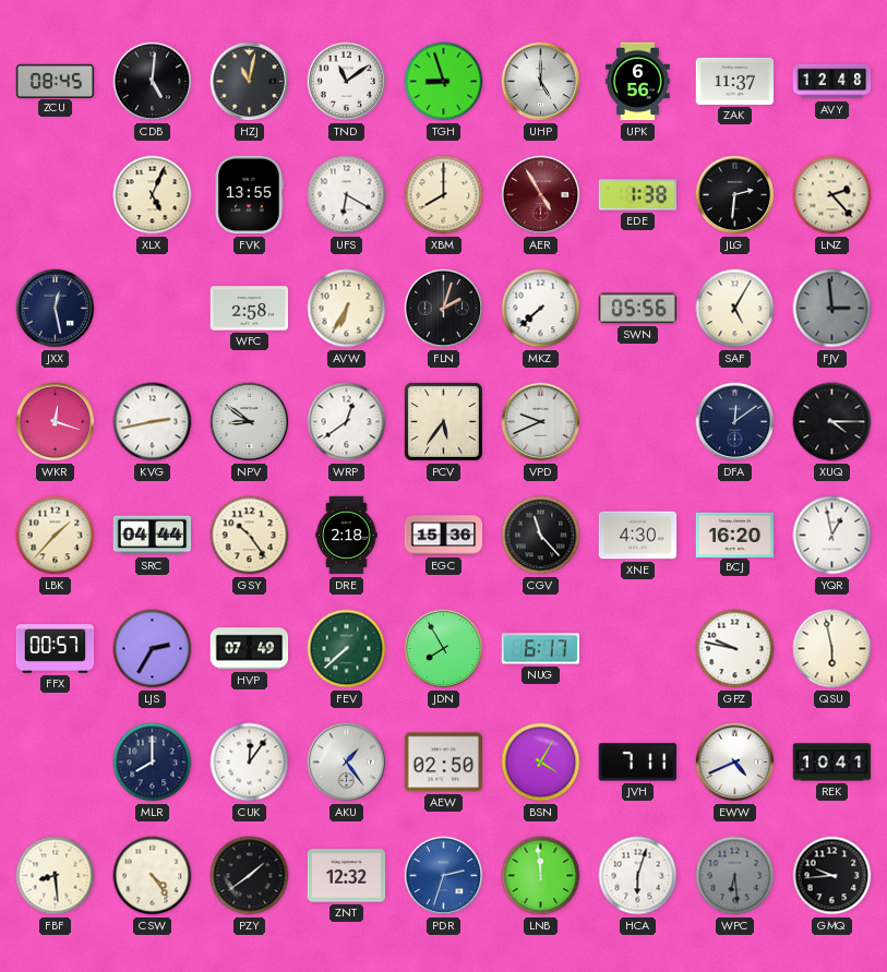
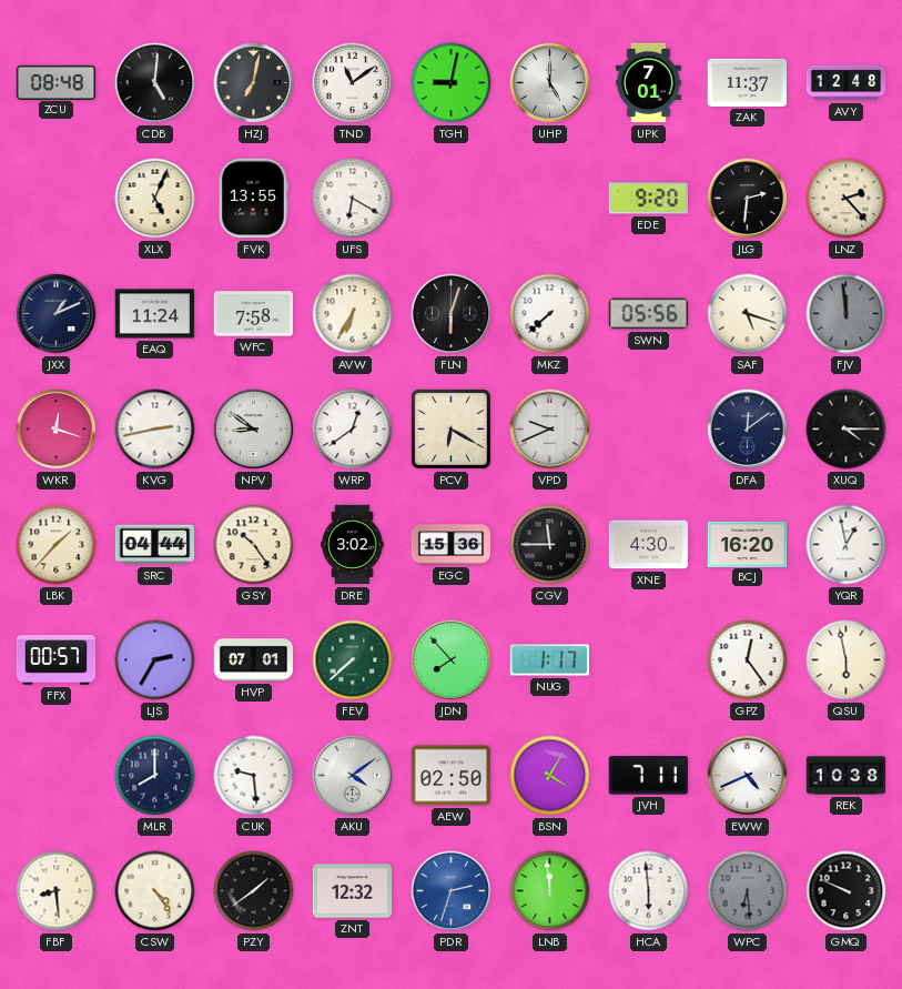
ZCU: 08:45 -> 08:48
HZJ: 11:02 -> 7:02
TGH: 8:57 -> 9:02
UPK: 6:56 -> 7:01
XBM: 8:00 -> none
AER: 4:55 -> none
EDE: 1:38 -> 9:20
JXX: 12:28 -> 1:11
EAQ: none -> 11:24
WFC: 2:58 -> 7:58
FLN: 2:03 -> 6:03
SAF: 5:05 -> 5:18
FJV: 2:59 -> 11:59
PCV: 5:36 -> 6:20
DRE: 2:18 -> 3:02
CGV: 11:23 -> 11:45
HVP: 07:49 -> 07:01
JDN: 7:55 -> 7:53
NUG: 6:17 -> 1:17
GPZ: 9:47 -> 12:24
CUK: 12:06 -> 9:29
AKU: 1:24 -> 4:09
REK: 10:41 -> 10:38
HCA: 6:03 -> 5:59
GMQ: 9:44 -> 9:49
